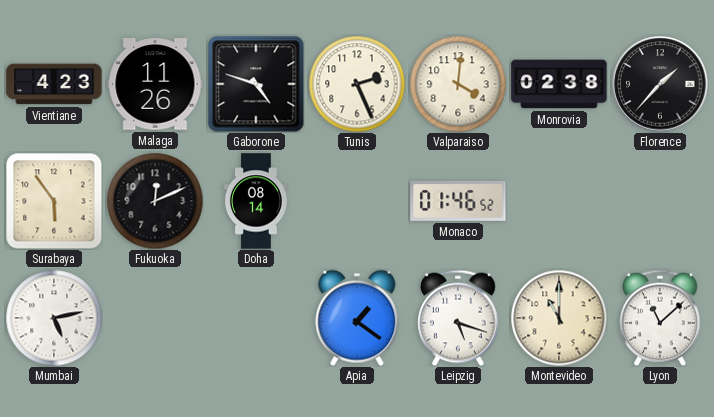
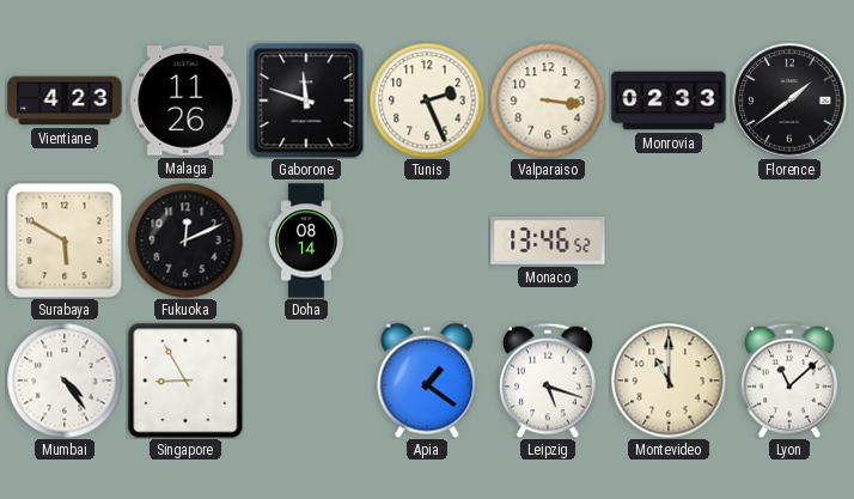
Gaborone: 4:48 -> 11:48
Valparaiso: 4:01 -> 3:16
Monrovia: 02:38 -> 02:33
Florence: 1:37 -> 1:39
Surabaya: 5:54 -> 5:50
Monaco: 01:46 -> 13:46
Mumbai: 5:13 -> 4:24
Singapore: none -> 8:55
